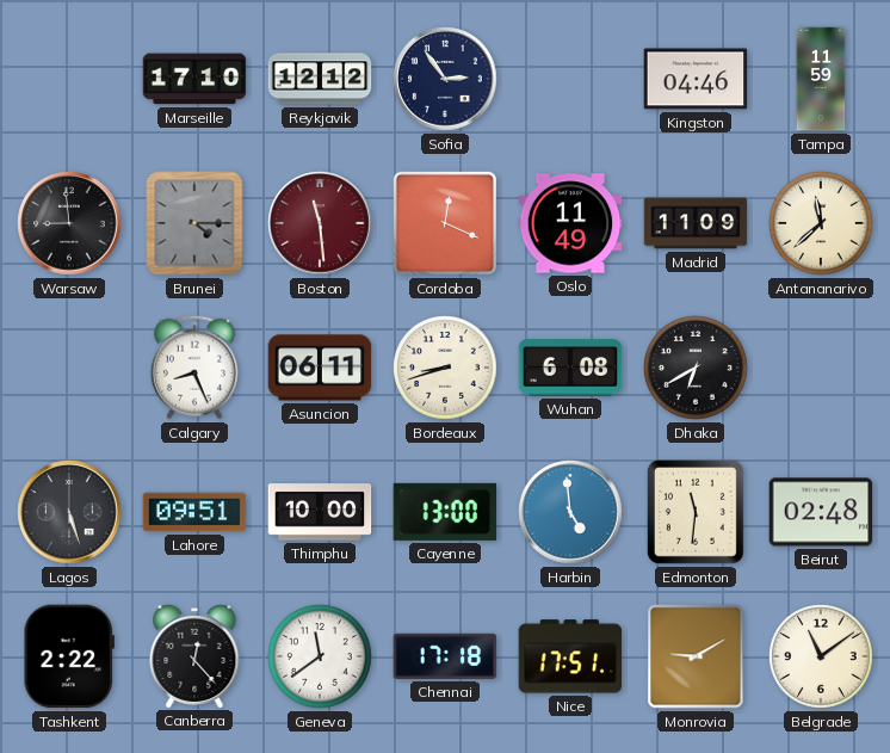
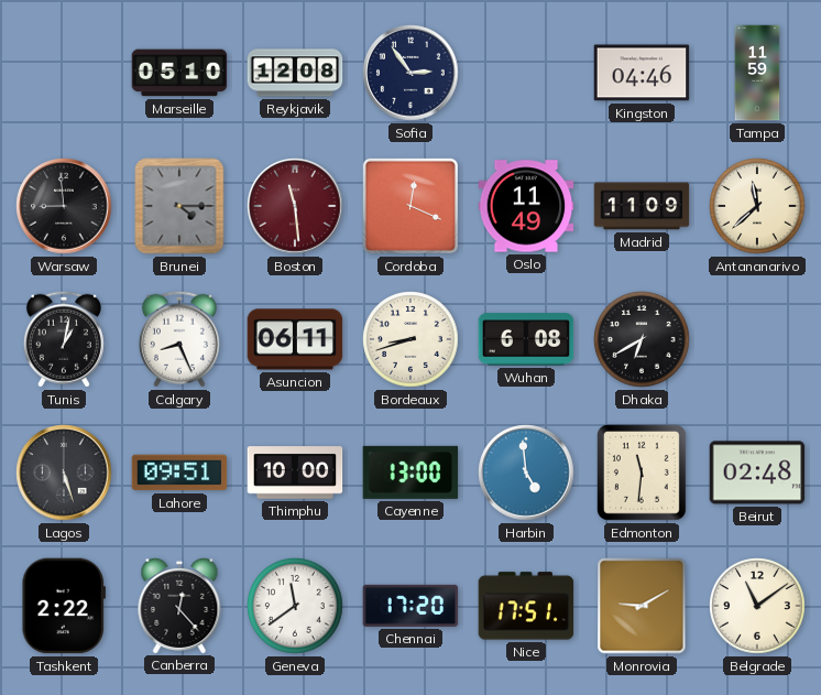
Marseille: 17:10 -> 05:10
Reykjavik: 12:12 -> 12:08
Tunis: none -> 1:02
Chennai: 17:18 -> 17:20
